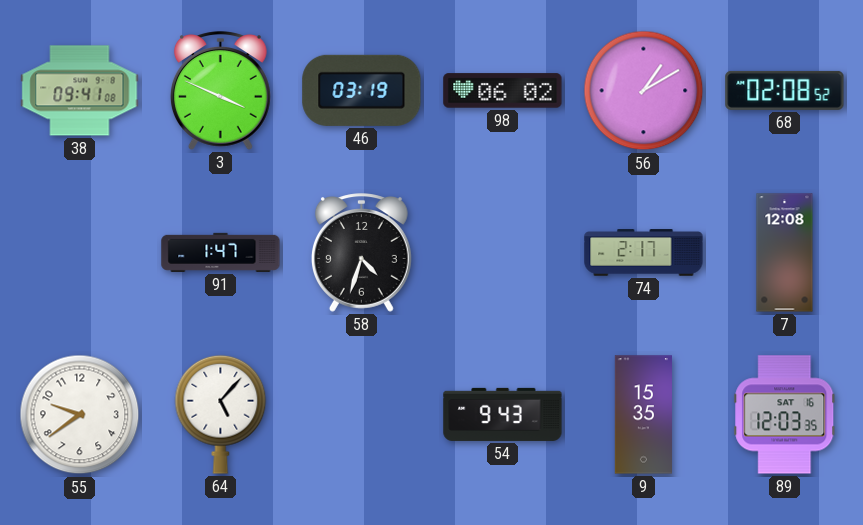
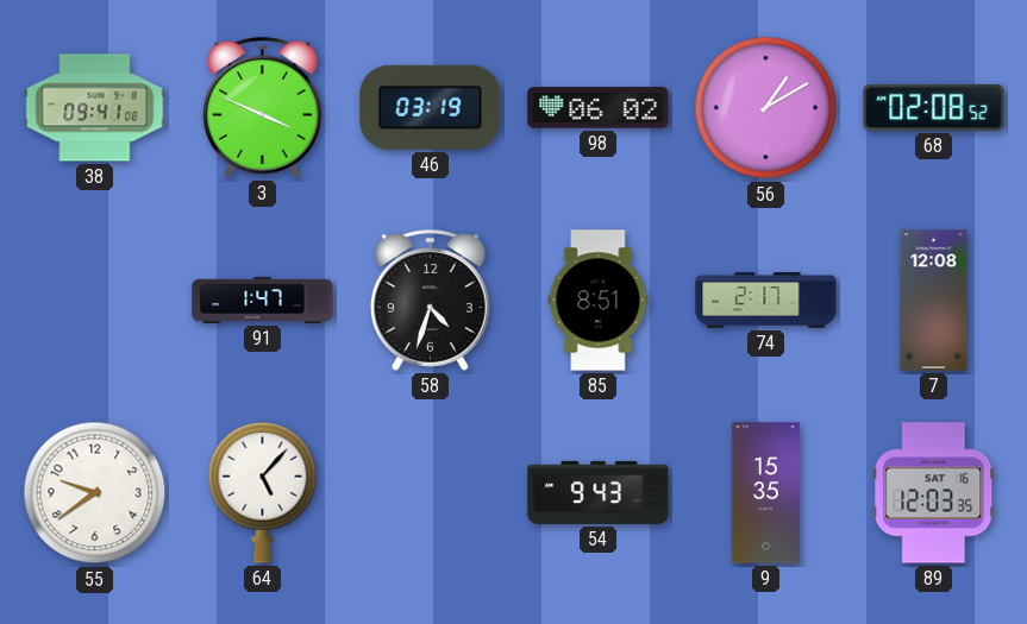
85: none -> 8:51
